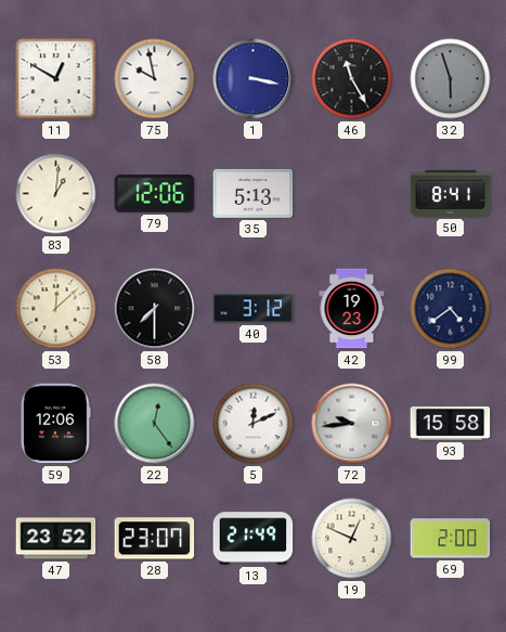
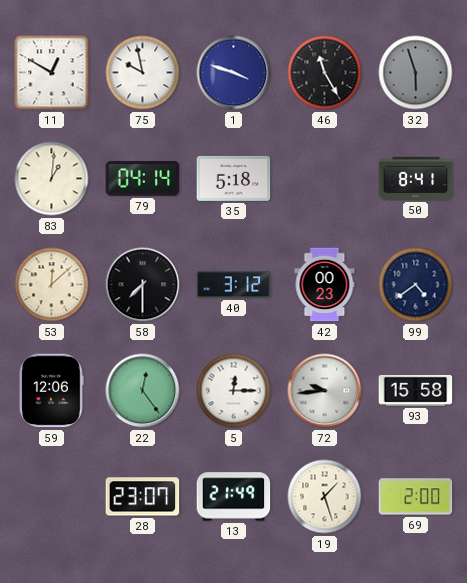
1: 3:17 -> 3:48
79: 12:06 -> 04:14
35: 5:13 -> 5:18
42: 19:23 -> 00:23
5: 12:11 -> 12:15
47: 23:52 -> none
19: 12:49 -> 1:27
